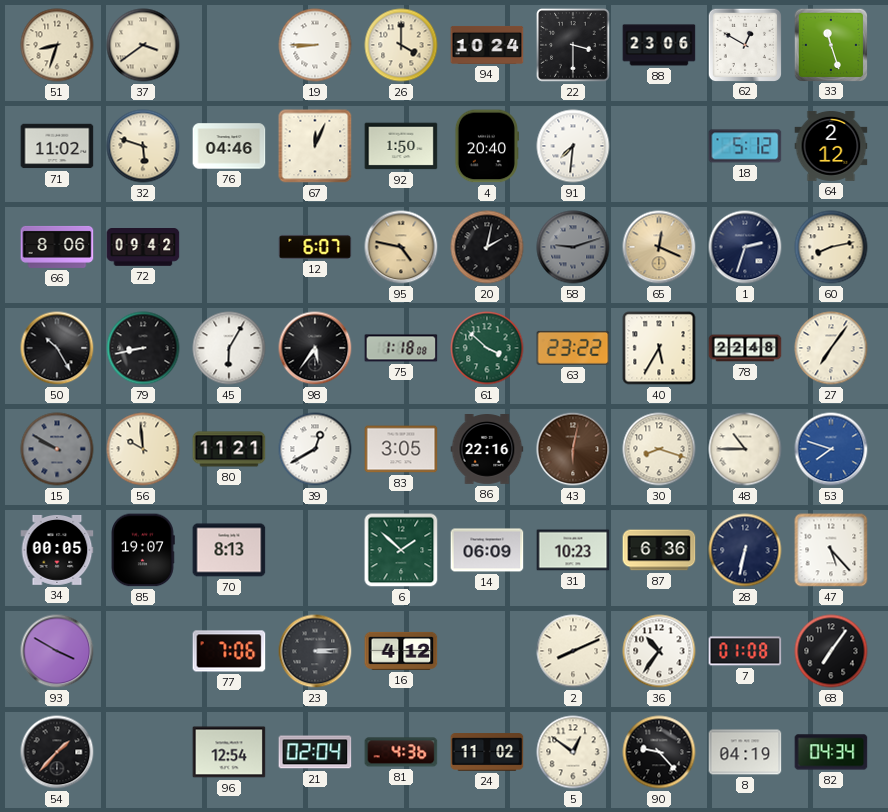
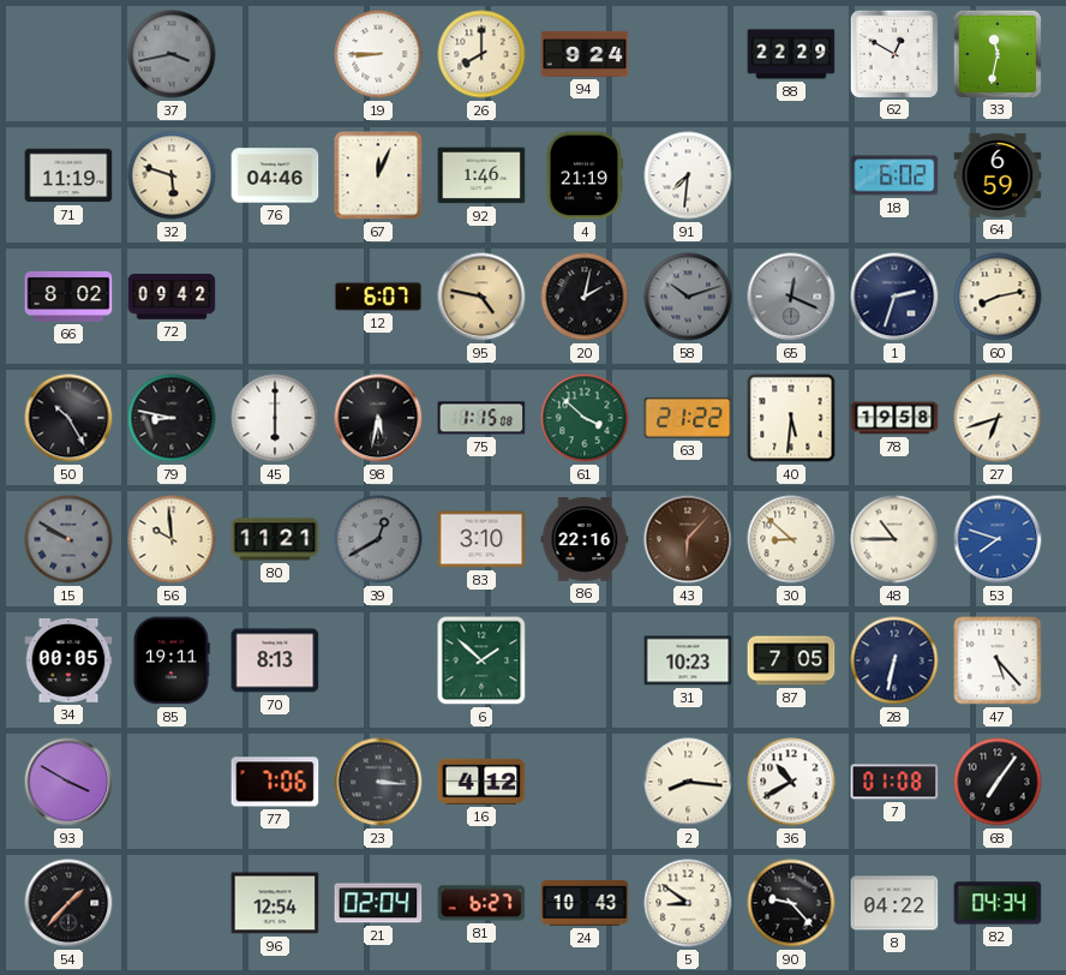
51: 8:33 -> none
37: 3:39 -> 3:43
37 dial: cream -> grey
26: 4:00 -> 8:00
94: 10:24 -> 9:24
22: 3:30 -> none
88: 23:06 -> 22:29
33: 11:27 -> 11:32
71: 11:02 -> 11:19
92: 1:50 -> 1:46
4: 20:40 -> 21:19
18: 5:12 -> 6:02
64: 2:12 -> 6:59
66: 8:06 -> 8:02
58: 9:12 -> 10:12
65 dial: champagne -> grey
79: 8:43 -> 8:47
45: 6:05 -> 6:00
98: 5:36 -> 5:32
75: 1:18 -> 1:15
63: 23:22 -> 21:22
40: 5:35 -> 5:31
78: 22:48 -> 19:58
27: 7:06 -> 6:42
39 dial: white -> grey
83: 3:05 -> 3:10
43: 6:02 -> 6:07
30: 8:18 -> 8:52
85: 19:07 -> 19:11
14: 06:09 -> none
87: 6:36 -> 7:05
23: 3:14 -> 3:16
2: 8:11 -> 8:16
36: 10:36 -> 10:40
81: 4:36 -> 6:27
24: 11:02 -> 10:43
5: 12:51 -> 8:51
8: 04:19 -> 04:22
